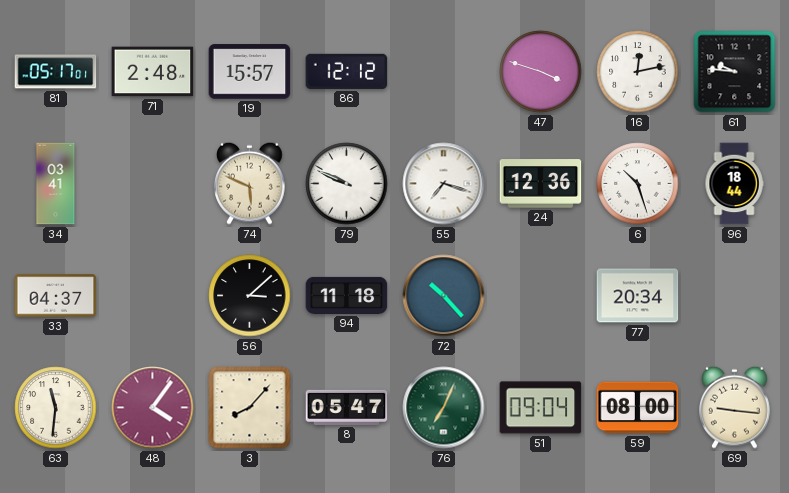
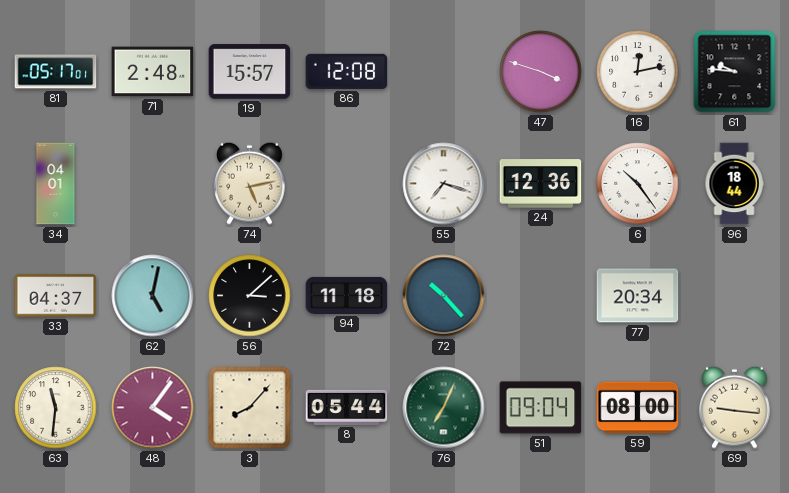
86: 12:12 -> 12:08
34: 03:41 -> 04:01
74: 5:49 -> 5:13
79: 9:49 -> none
6: 10:27 -> 10:24
62: none -> 5:02
8: 05:47 -> 05:44
